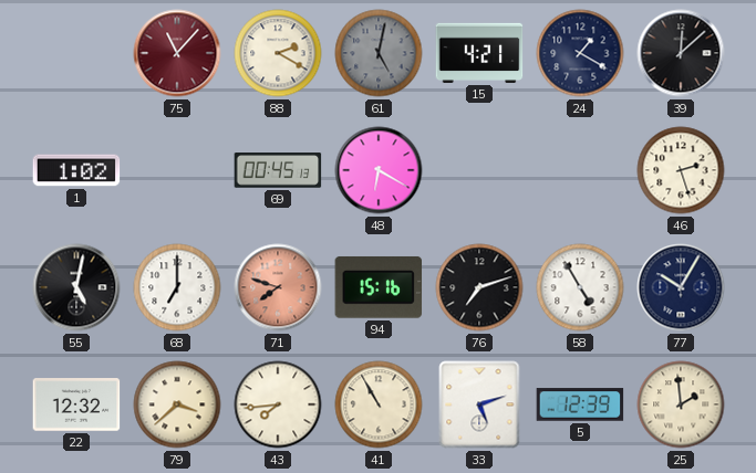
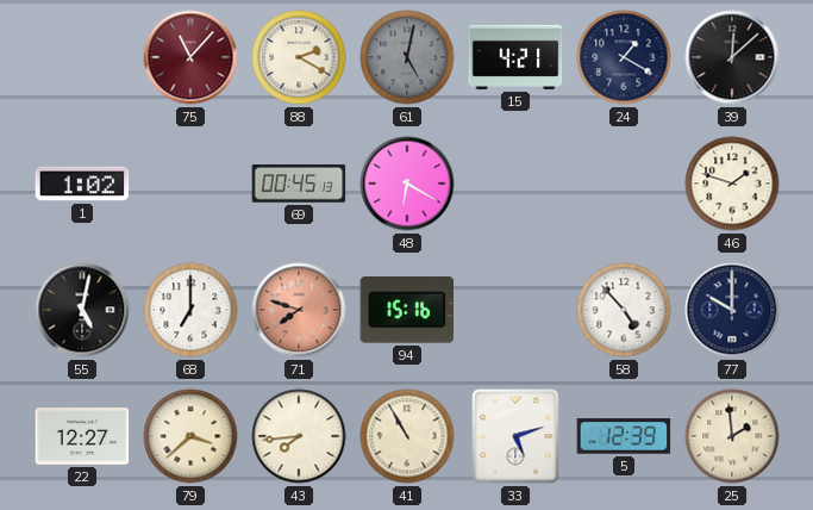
46: 2:27 -> 1:48
76: 7:12 -> none
58: 4:55 -> 4:53
77: 10:05 -> 10:00
22: 12:32 -> 12:27
